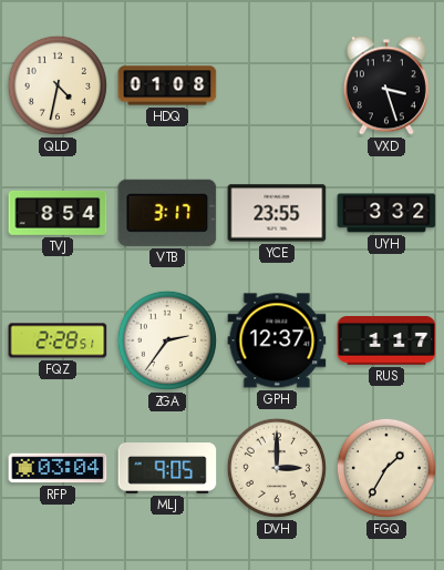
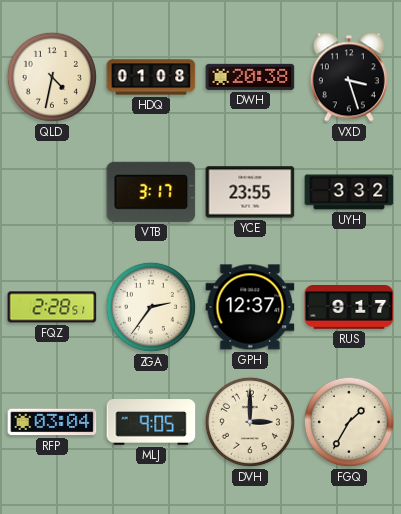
DWH: none -> 20:38
TVJ: 8:54 -> none
RUS: 1:17 -> 9:17
